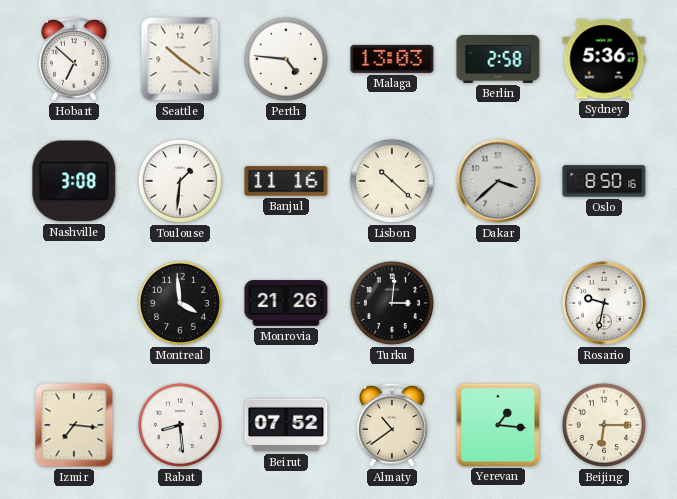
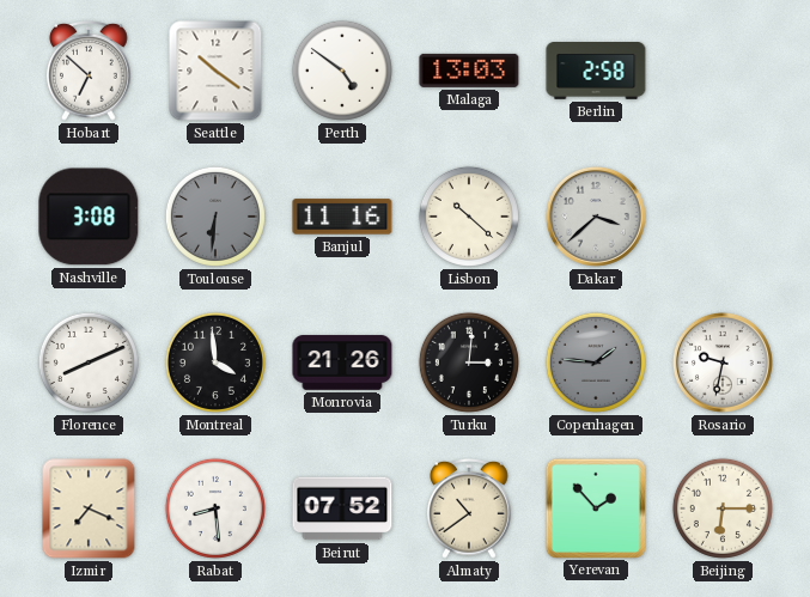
Perth: 4:46 -> 4:51
Sydney: 5:36 -> none
Toulouse: 1:31 -> 6:31
Toulouse dial: white -> grey
Oslo: 8:50 -> none
Florence: none -> 8:11
Copenhagen: none -> 1:46
Izmir: 7:16 -> 7:19
Yerevan: 1:16 -> 1:53
